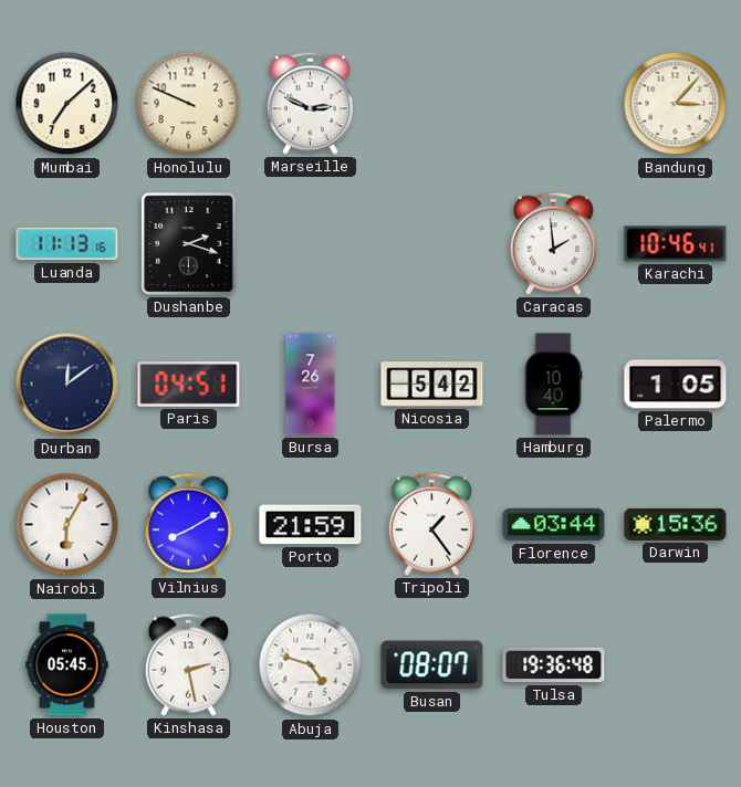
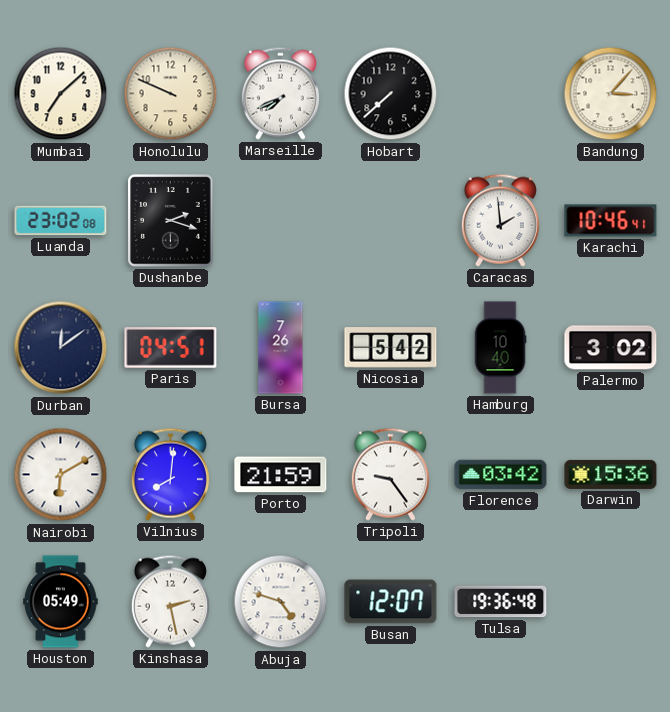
Marseille: 2:49 -> 7:41
Hobart: none -> 7:38
Luanda: 11:13 -> 23:02
Palermo: 1:05 -> 3:02
Nairobi: 6:05 -> 6:10
Vilnius: 8:10 -> 8:01
Tripoli: 1:24 -> 9:24
Florence: 03:44 -> 03:42
Houston: 05:45 -> 05:49
Busan: 08:07 -> 12:07
